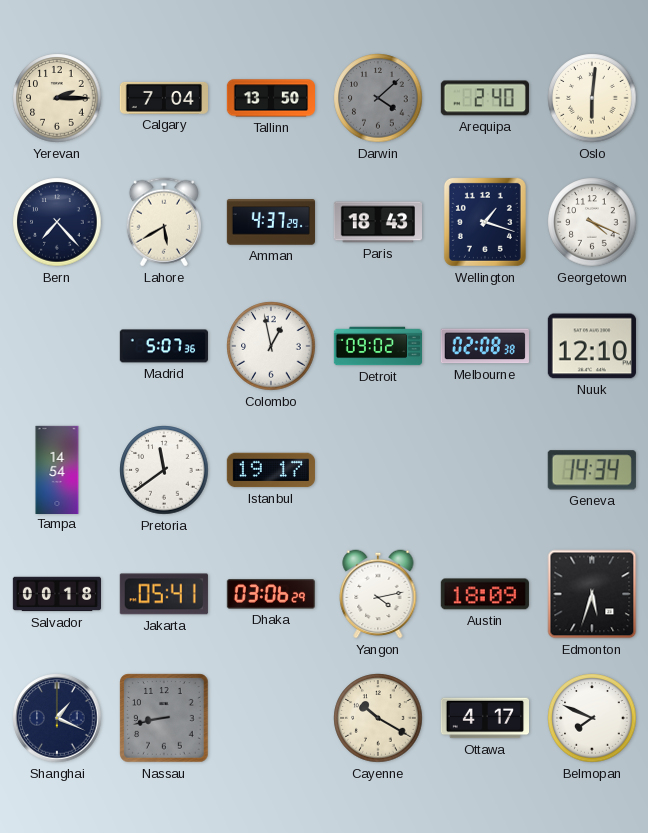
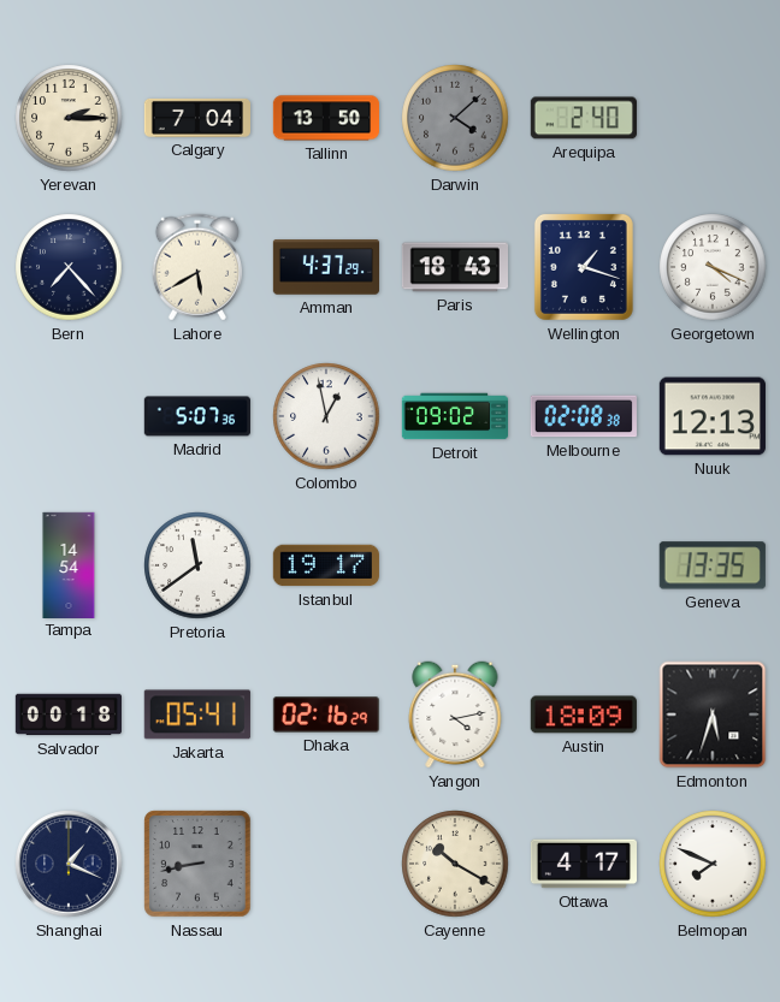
Oslo: 6:01 -> none
Nuuk: 12:10 -> 12:13
Geneva: 14:34 -> 13:35
Dhaka: 03:06 -> 02:16
